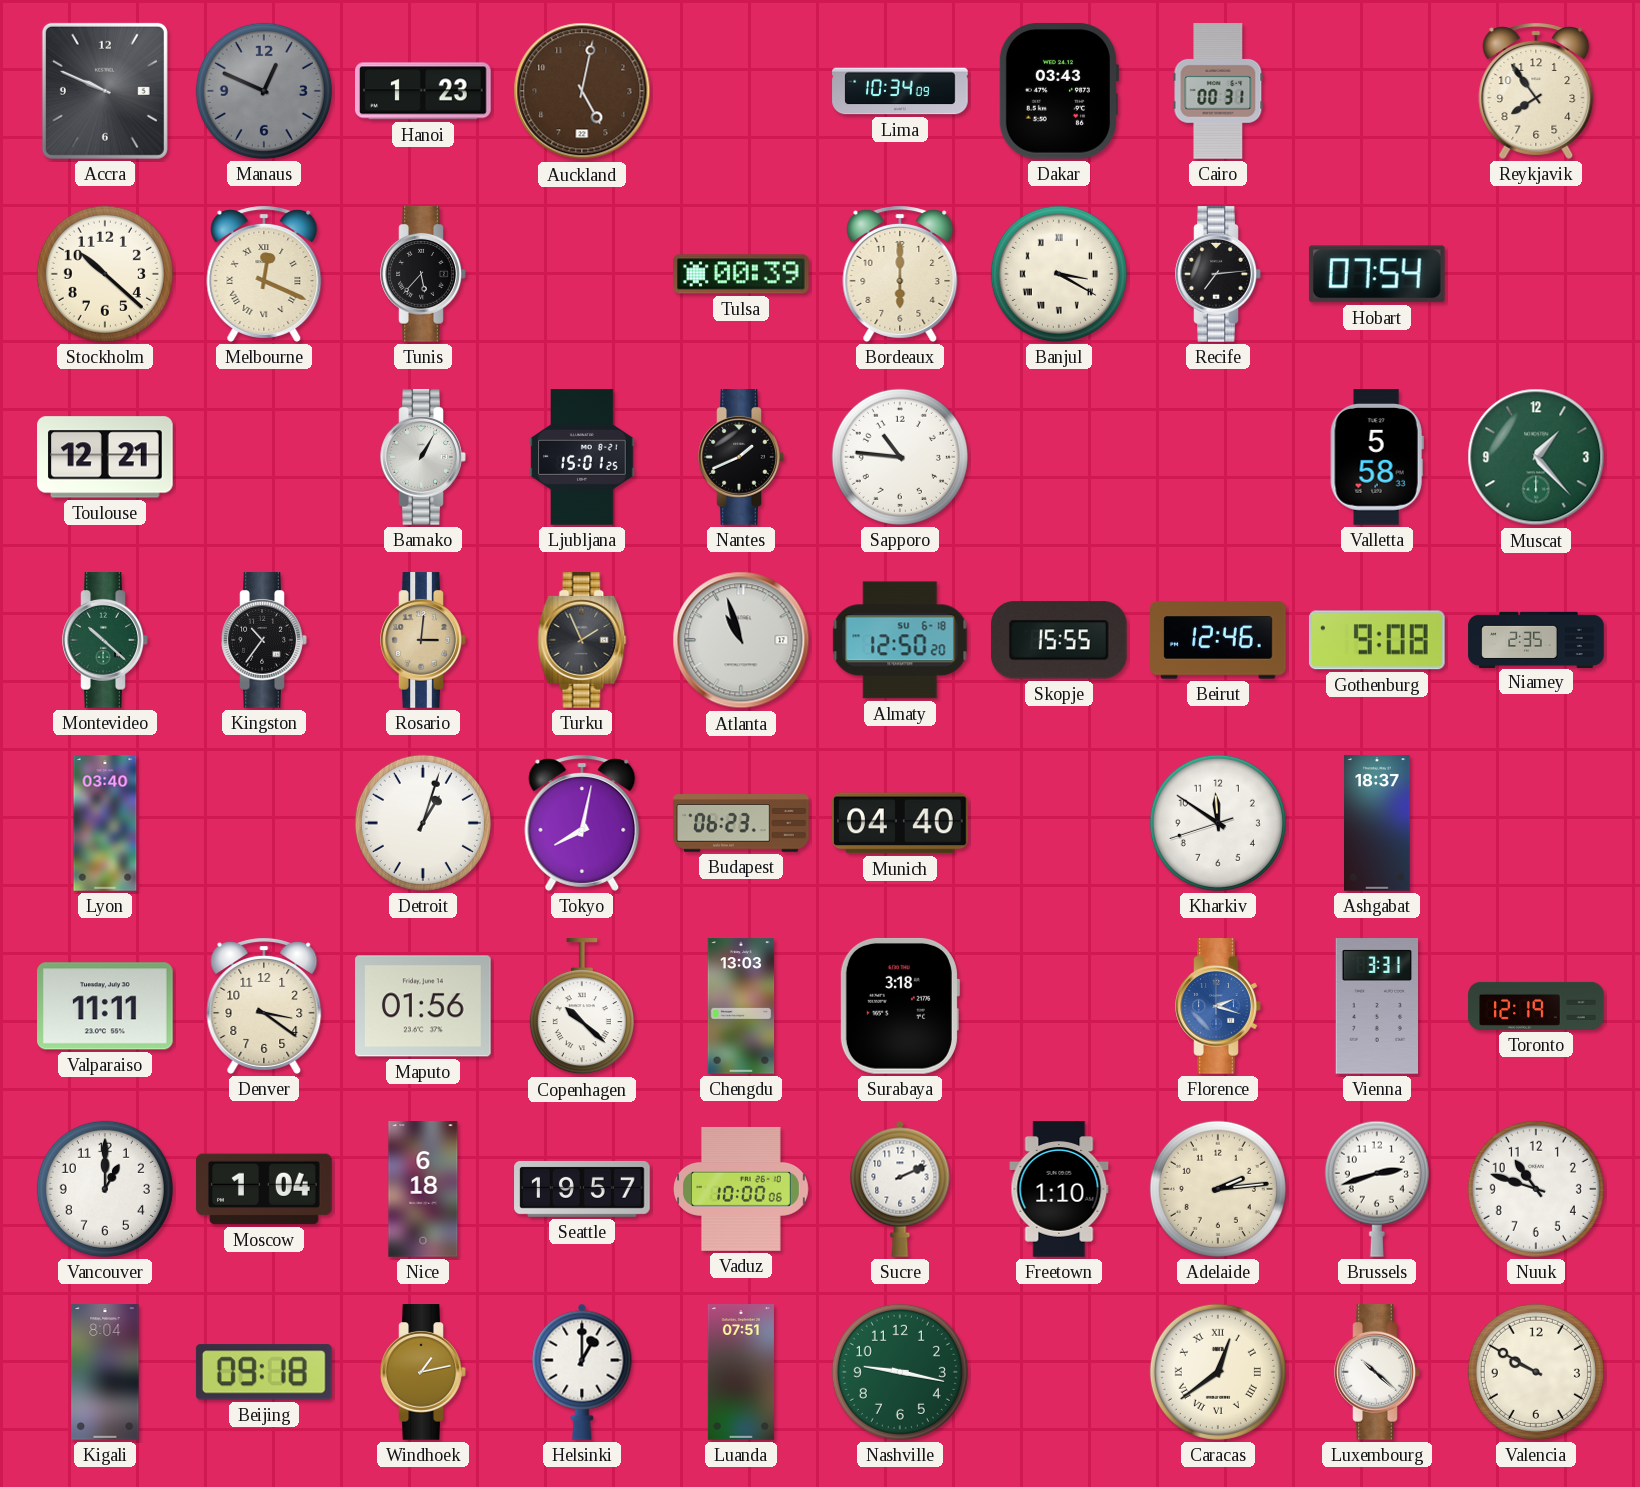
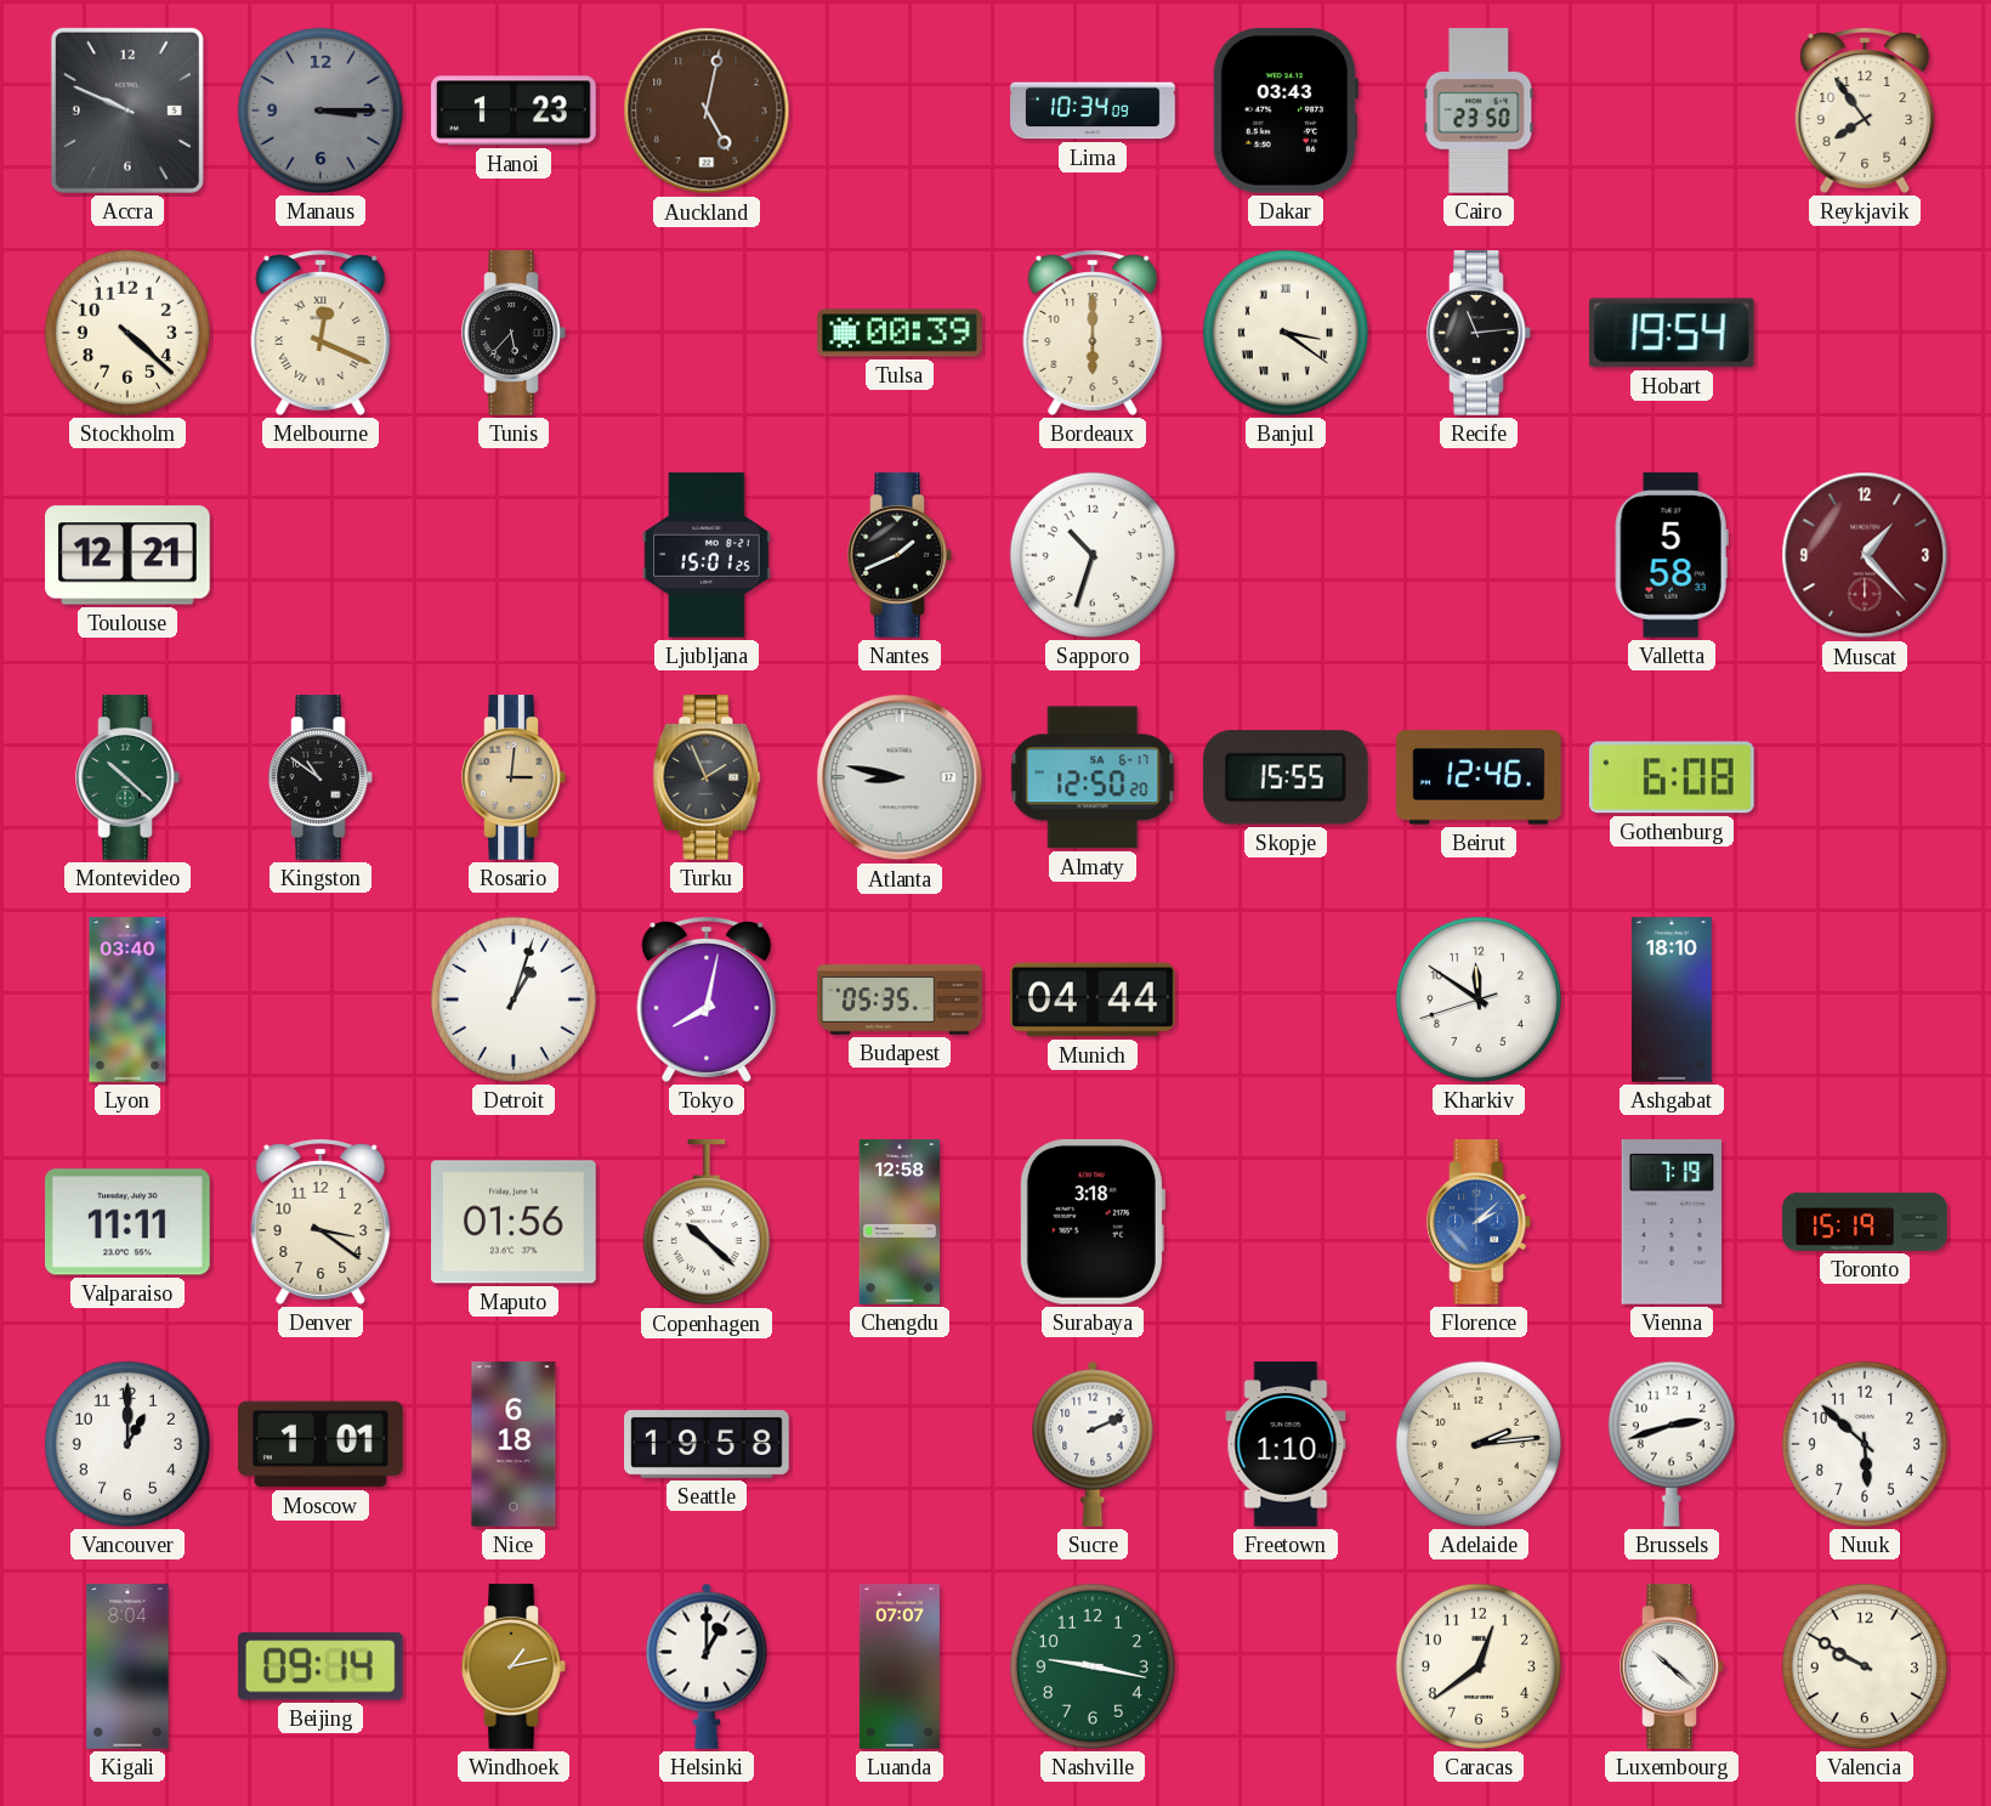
Manaus: 12:49 -> 3:15
Cairo: 00:31 -> 23:50
Stockholm: 10:22 -> 4:22
Banjul: 3:20 -> 3:21
Recife: 7:14 -> 11:14
Hobart: 07:54 -> 19:54
Bamako: 1:05 -> none
Sapporo: 10:46 -> 10:33
Muscat dial: green -> burgundy
Kingston: 10:36 -> 10:51
Atlanta: 10:57 -> 8:47
Almaty date: SU 6-18 -> SA 6-17
Gothenburg: 9:08 -> 6:08
Niamey: 2:35 -> none
Budapest: 06:23 -> 05:35
Munich: 04:40 -> 04:44
Ashgabat: 18:37 -> 18:10
Chengdu: 13:03 -> 12:58
Florence: 2:18 -> 2:08
Vienna: 3:31 -> 7:19
Toronto: 12:19 -> 15:19
Moscow: 1:04 -> 1:01
Seattle: 19:57 -> 19:58
Vaduz: 10:00 -> none
Nuuk: 10:48 -> 5:52
Beijing: 09:18 -> 09:14
Luanda: 07:51 -> 07:07
Caracas numerals: Roman -> Arabic
